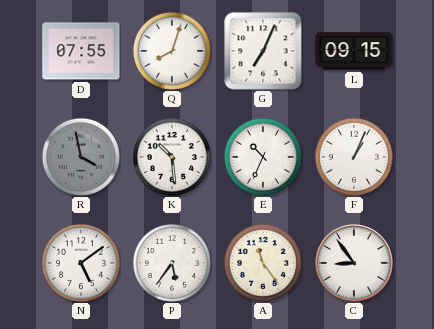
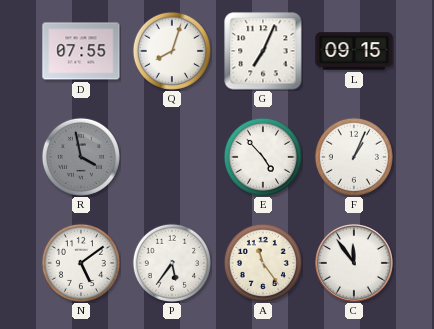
K: 10:29 -> none
E: 10:34 -> 4:53
C: 8:54 -> 11:54
